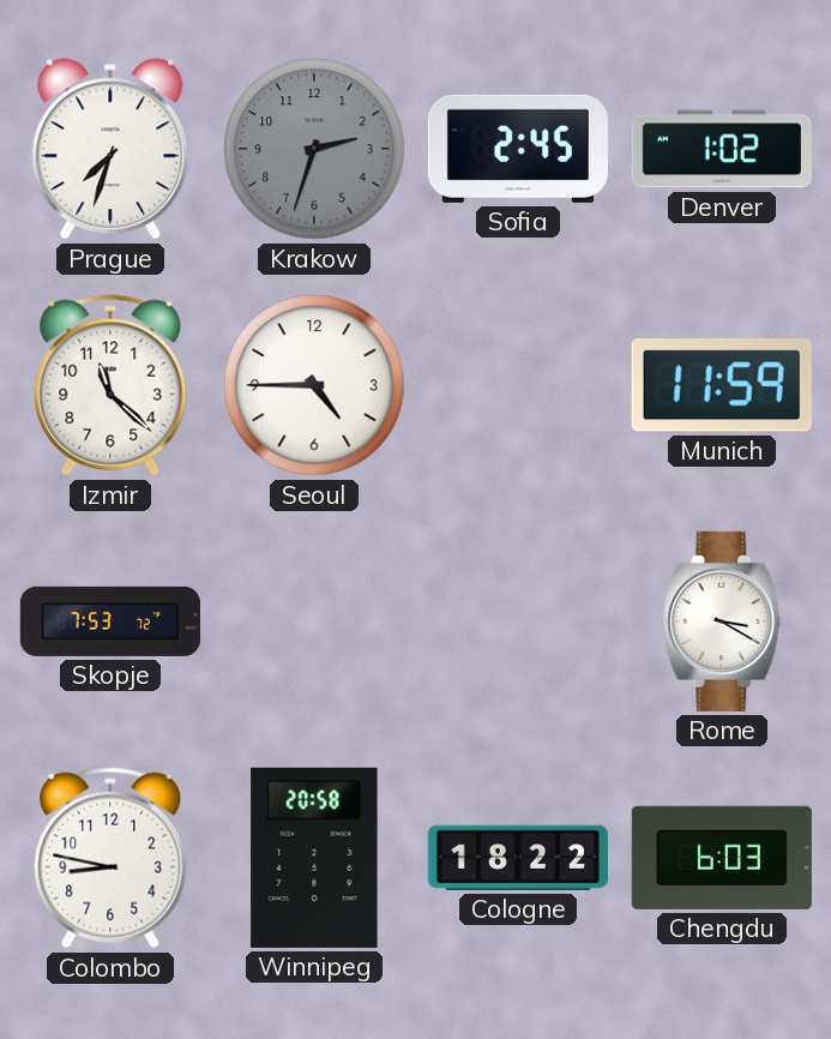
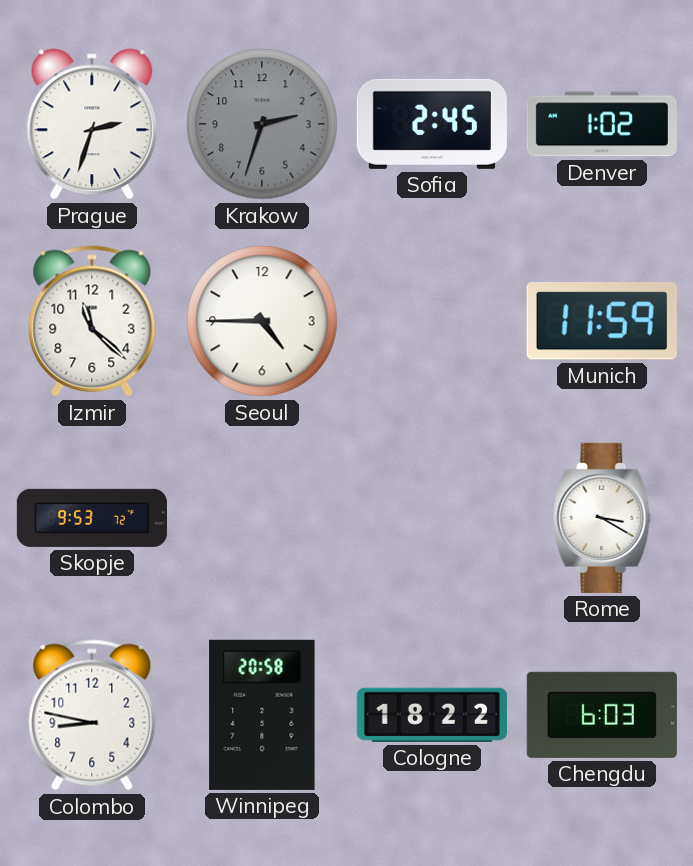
Prague: 7:33 -> 2:33
Skopje: 7:53 -> 9:53
